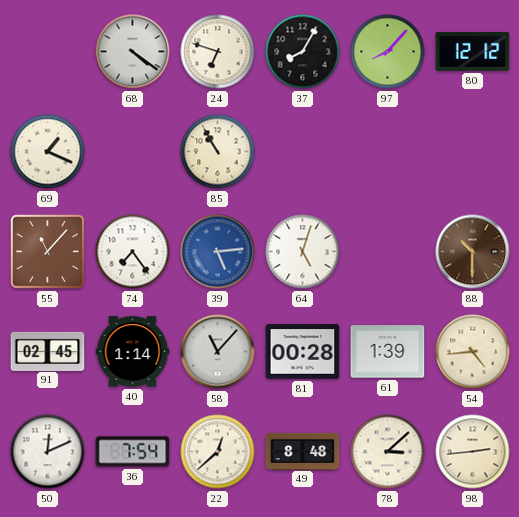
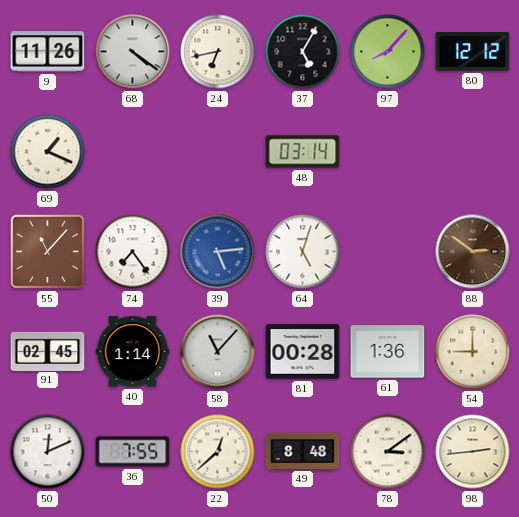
9: none -> 11:26
24: 6:48 -> 6:43
37: 8:05 -> 5:05
85: 10:55 -> none
48: none -> 03:14
88: 10:30 -> 2:51
61: 1:39 -> 1:36
54: 4:44 -> 9:00
36: 7:54 -> 7:55
78: 3:08 -> 3:09
